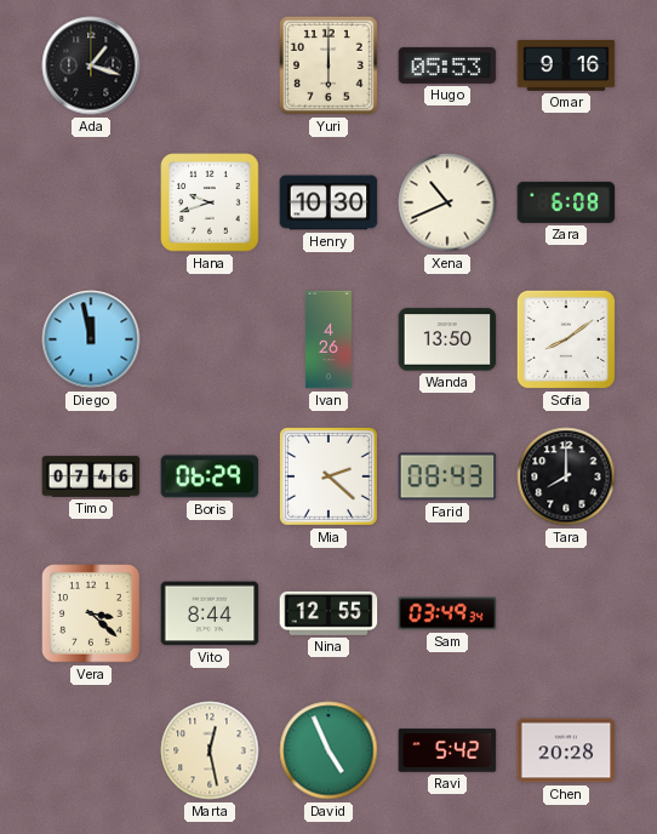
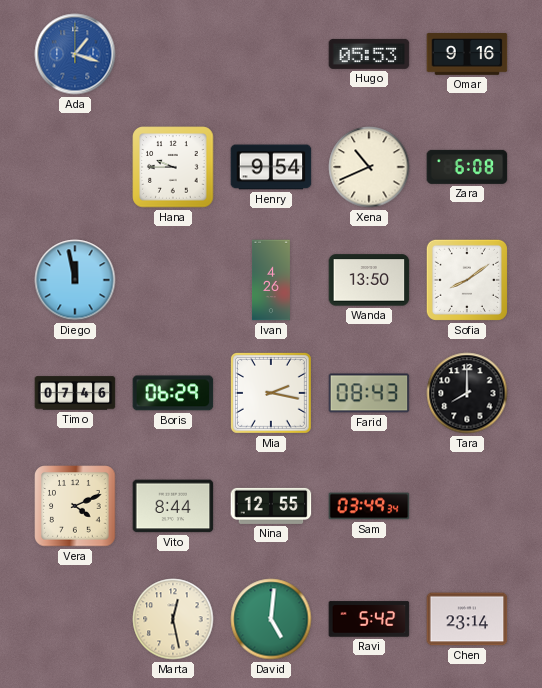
Ada dial: black -> blue
Yuri: 6:00 -> none
Hana: 9:42 -> 9:45
Henry: 10:30 -> 9:54
Mia: 2:22 -> 2:17
Vera: 3:22 -> 4:11
David: 4:56 -> 5:01
Chen: 20:28 -> 23:14
